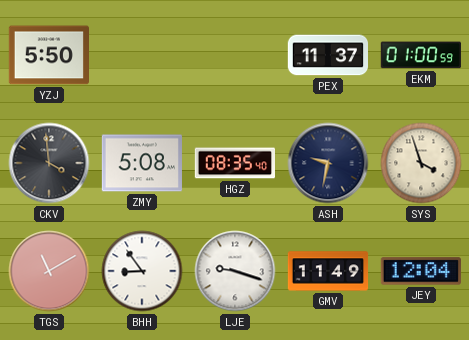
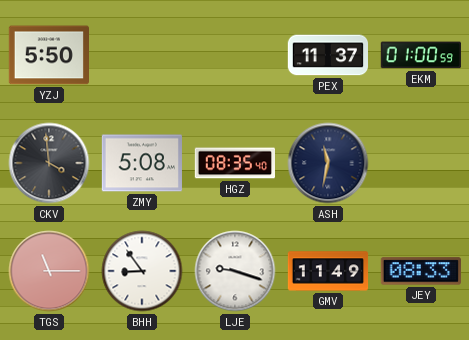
ASH: 9:32 -> 11:32
SYS: 3:57 -> none
TGS: 11:10 -> 11:15
JEY: 12:04 -> 08:33
